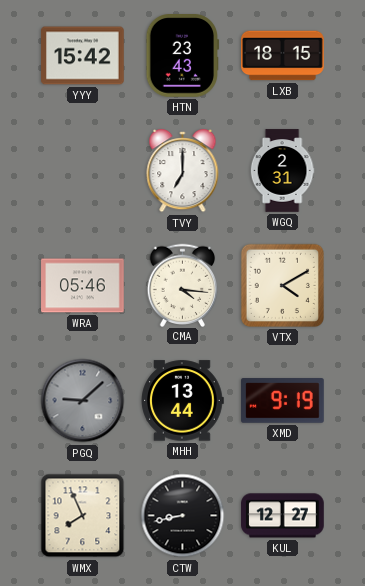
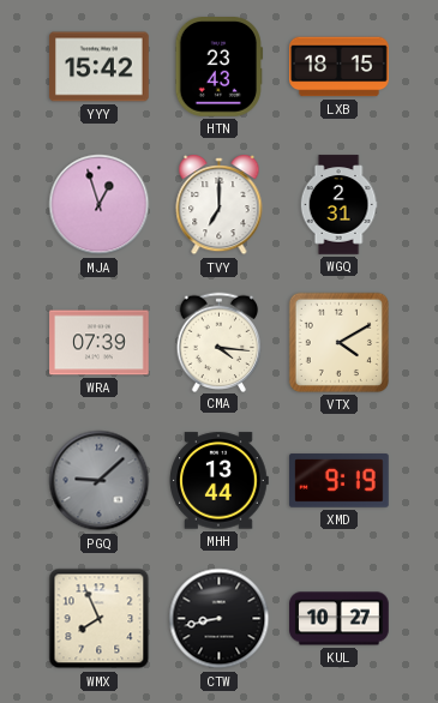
MJA: none -> 12:57
WRA: 05:46 -> 07:39
KUL: 12:27 -> 10:27
